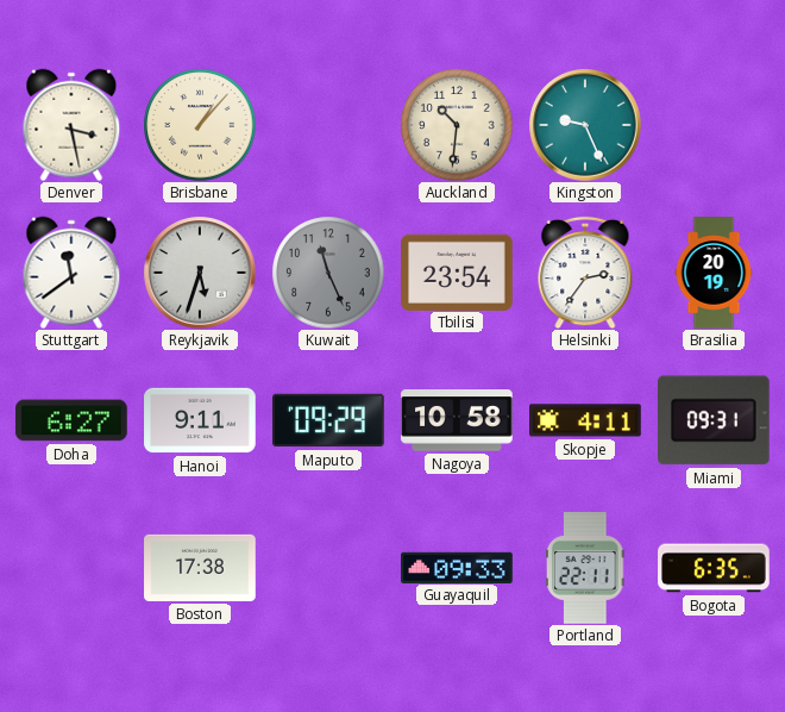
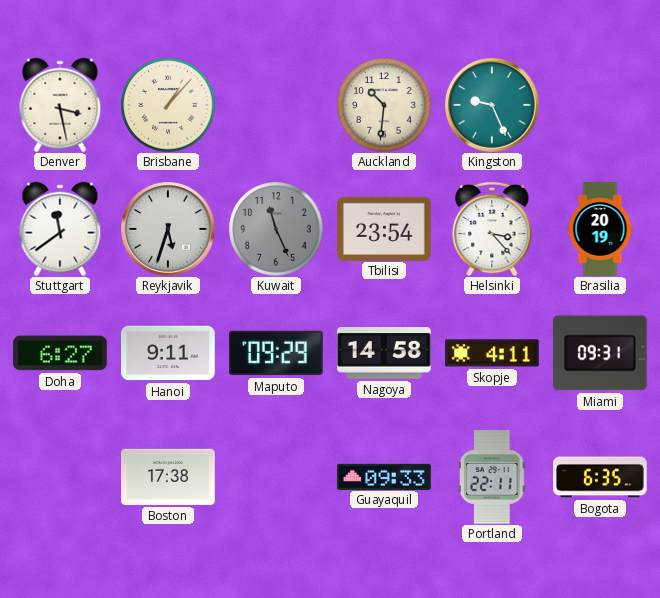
Helsinki: 2:36 -> 3:23
Nagoya: 10:58 -> 14:58
